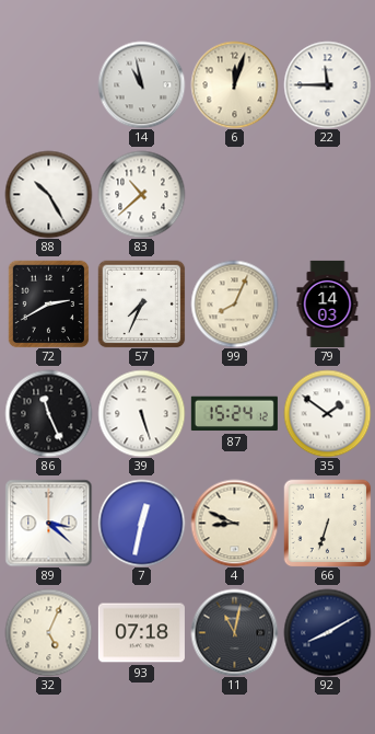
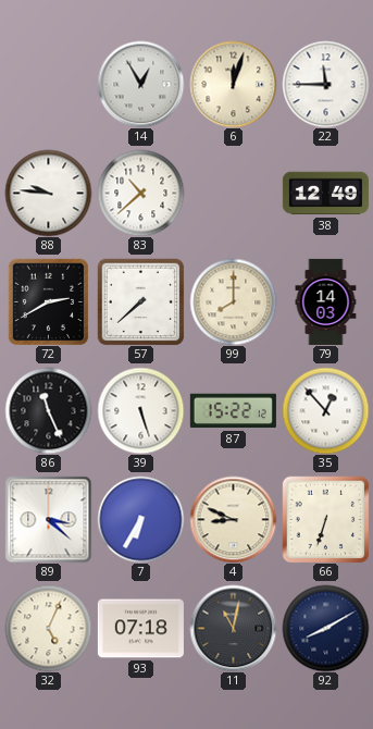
14: 10:58 -> 12:55
88: 10:25 -> 9:46
38: none -> 12:49
57: 7:34 -> 7:38
99: 8:04 -> 8:00
87: 15:24 -> 15:22
35: 1:51 -> 12:53
7: 12:32 -> 6:35
